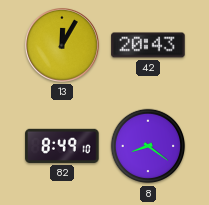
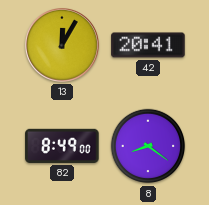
42: 20:43 -> 20:41
82: 8:49:10 -> 8:49:00
